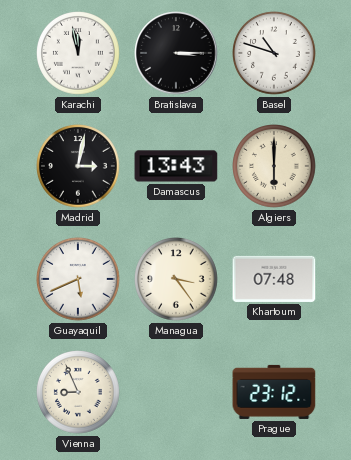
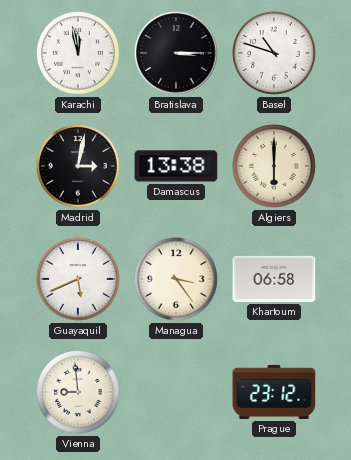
Damascus: 13:43 -> 13:38
Khartoum: 07:48 -> 06:58
Vienna: 8:56 -> 8:59
